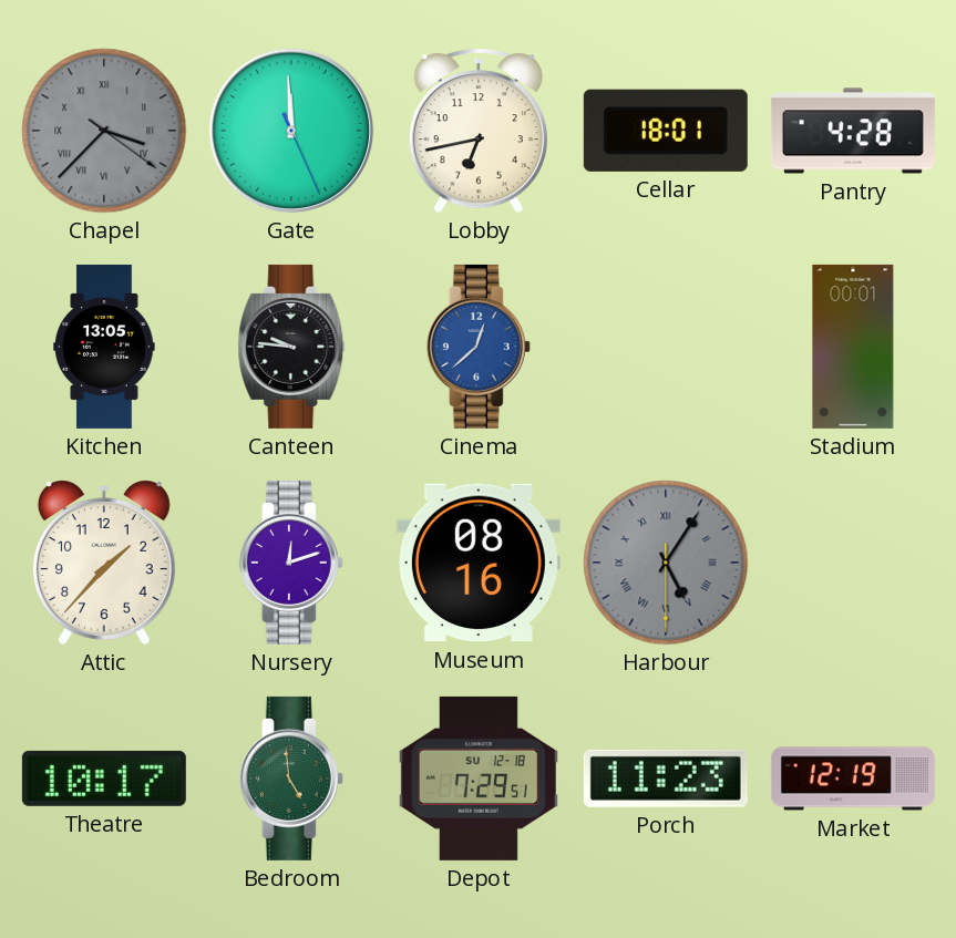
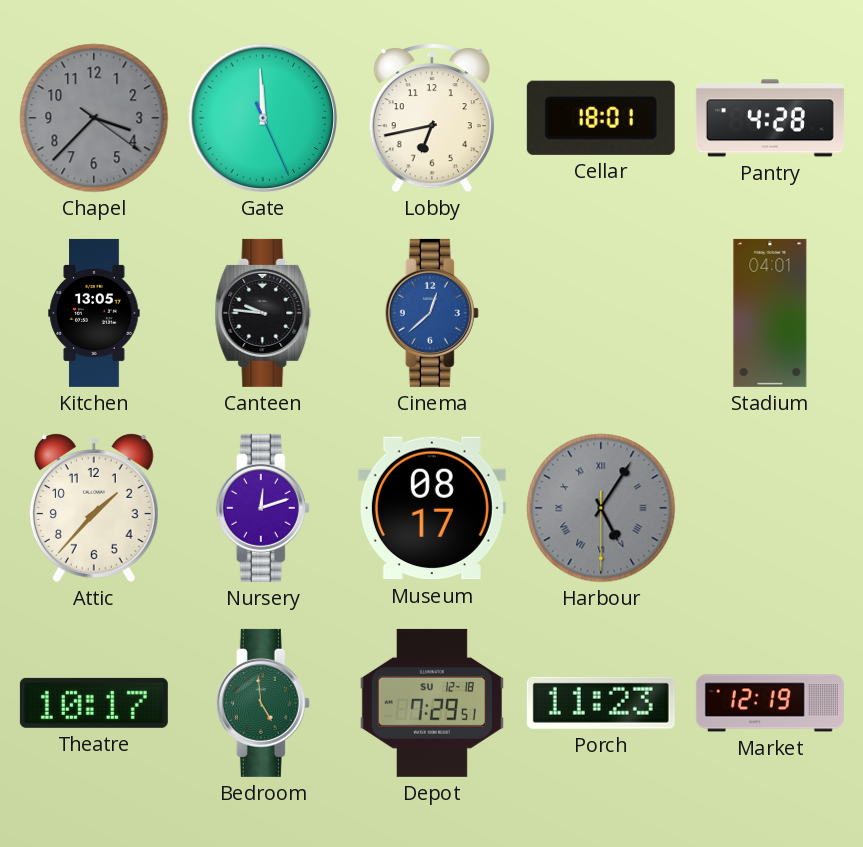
Chapel numerals: Roman -> Arabic
Stadium: 00:01 -> 04:01
Museum: 08:16 -> 08:17
